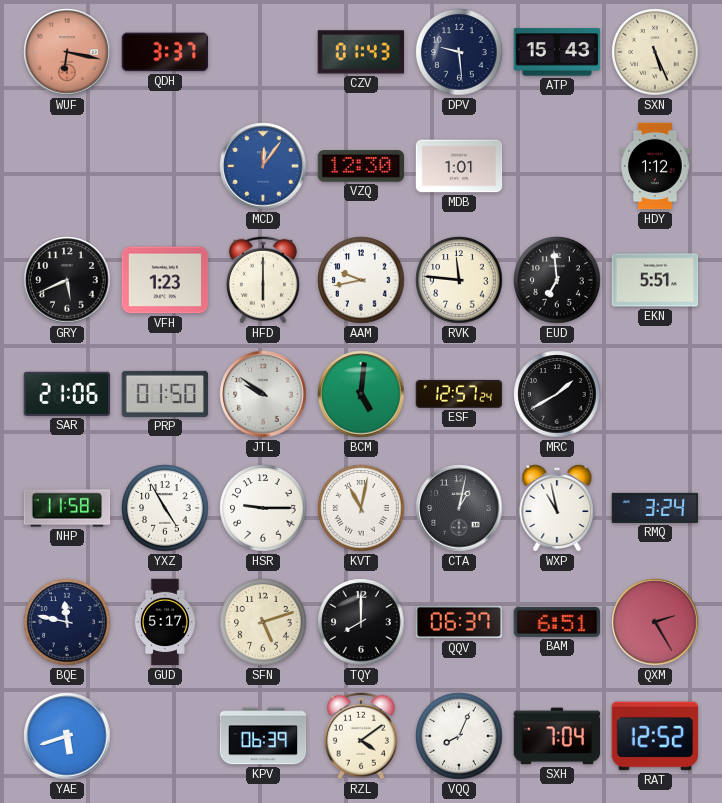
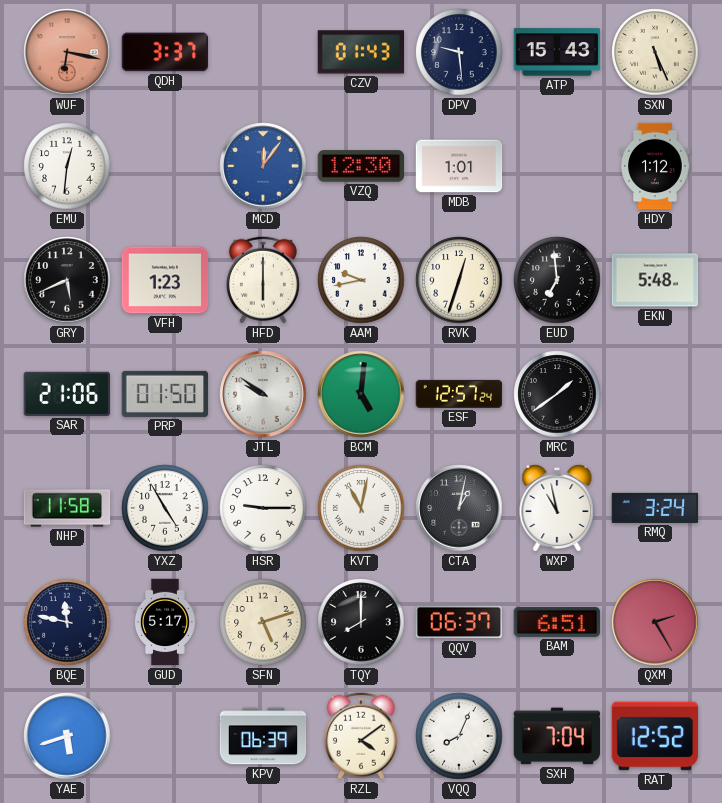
EMU: none -> 12:31
RVK: 11:46 -> 12:33
EKN: 5:51 -> 5:48
MRC: 1:40 -> 1:39
